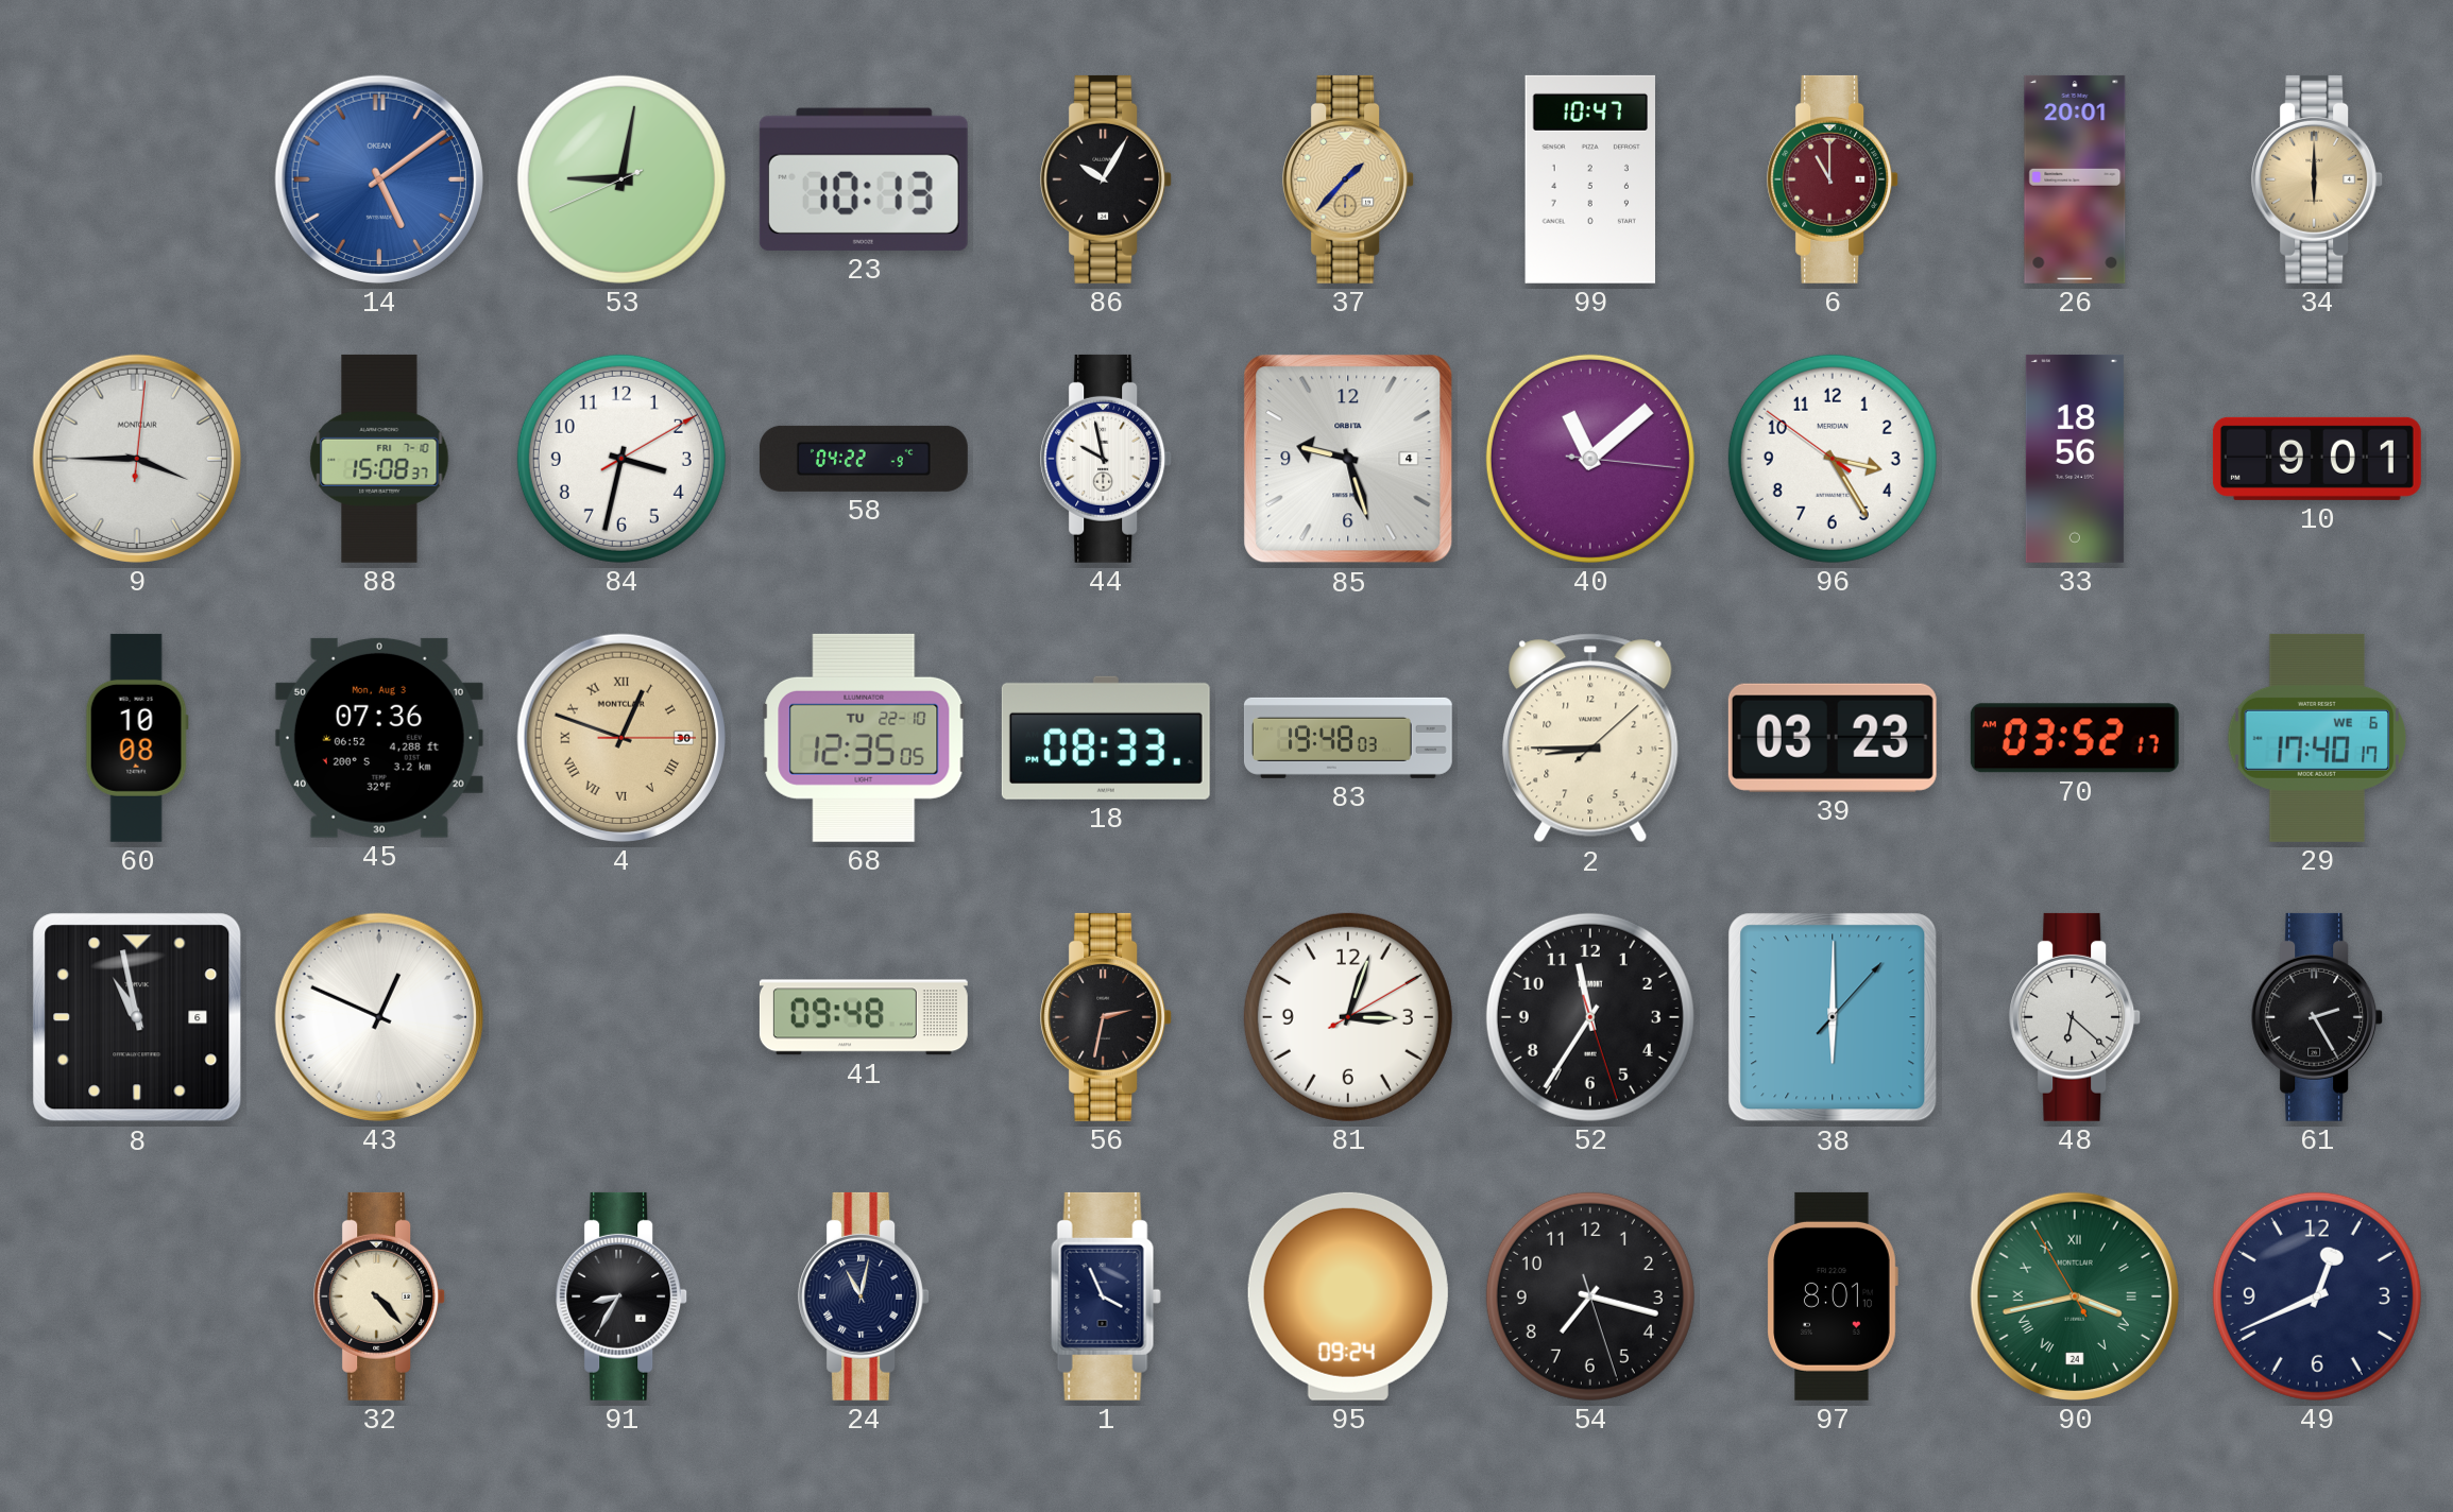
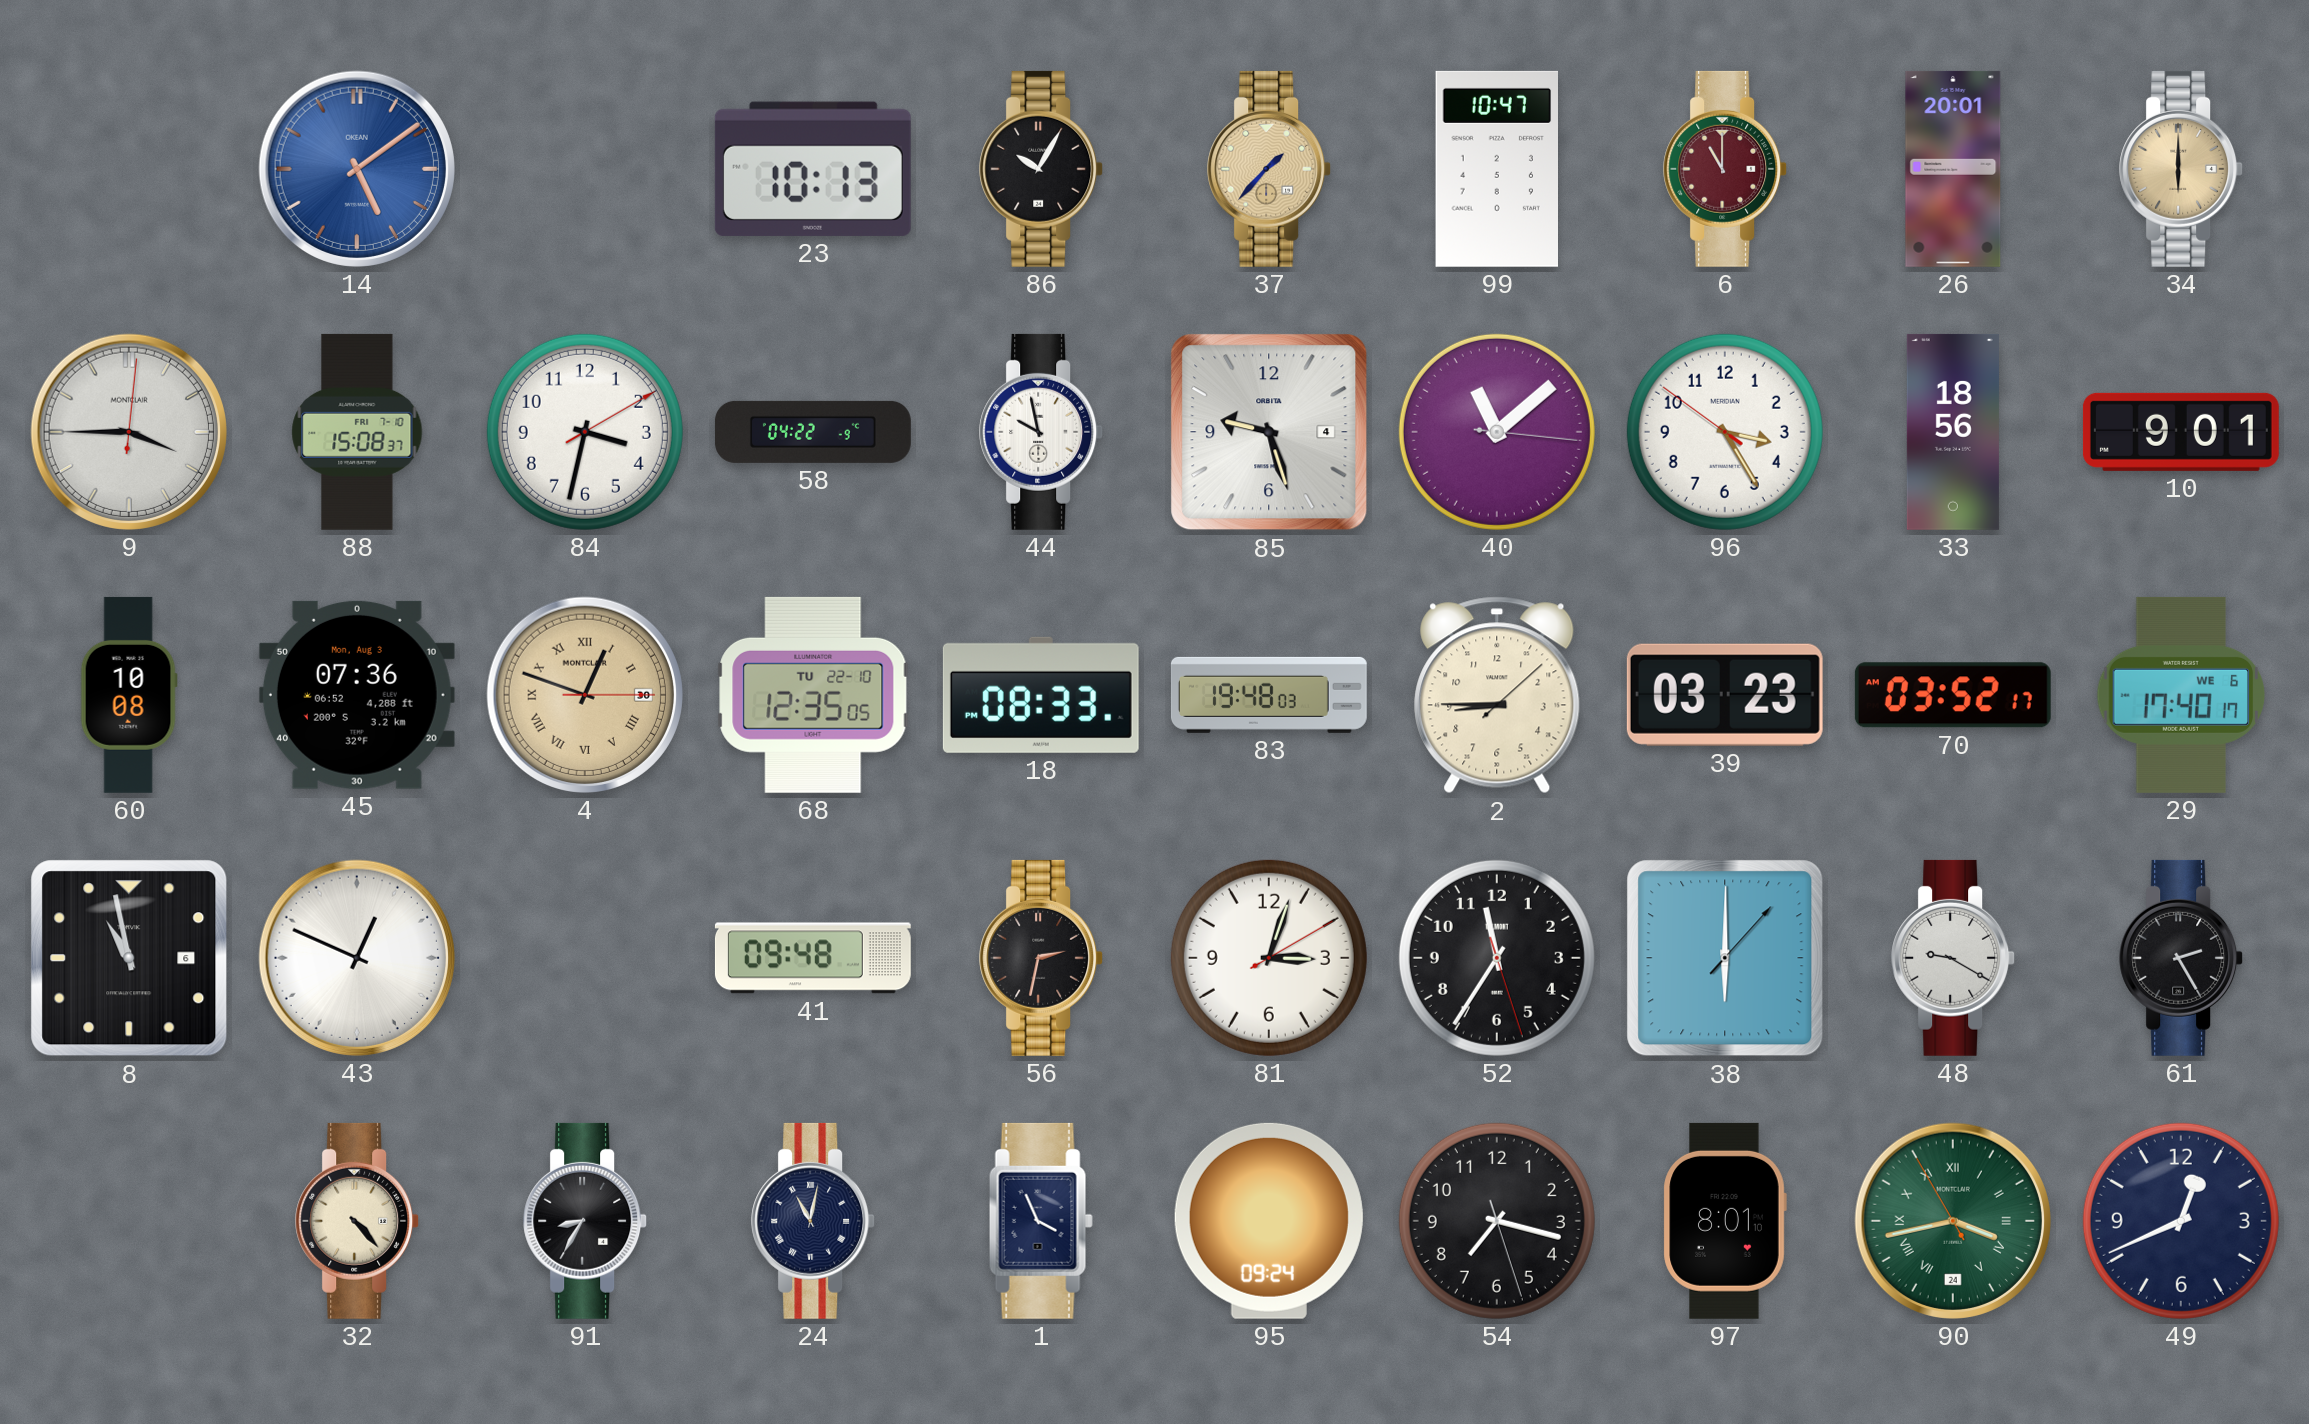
53: 9:01 -> none
48: 6:22 -> 9:20
